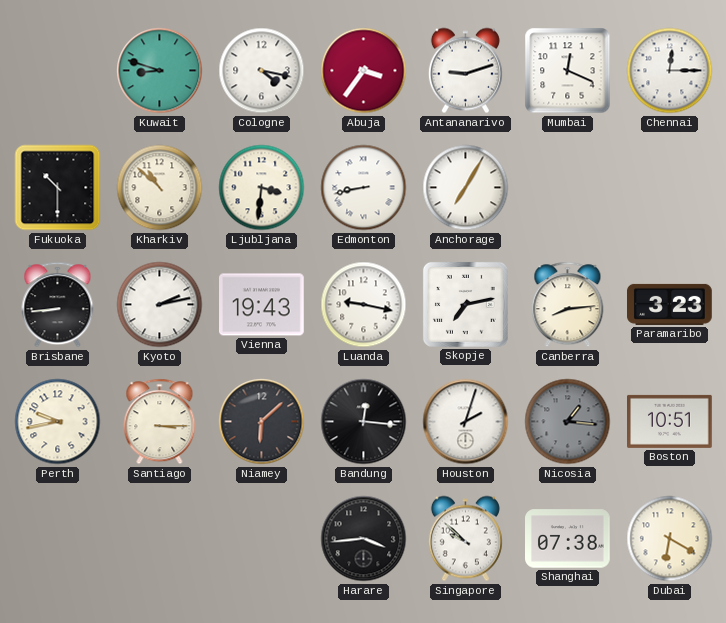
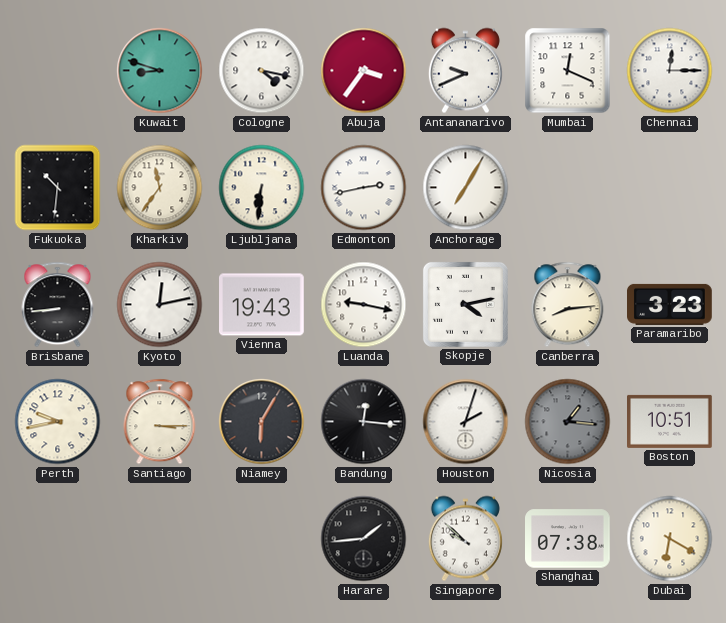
Antananarivo: 9:12 -> 9:41
Fukuoka: 10:30 -> 10:31
Kharkiv: 10:52 -> 11:36
Ljubljana: 3:31 -> 6:31
Edmonton: 8:43 -> 2:43
Kyoto: 2:13 -> 12:13
Skopje: 7:13 -> 4:13
Niamey: 6:08 -> 6:05
Harare: 3:44 -> 1:44
